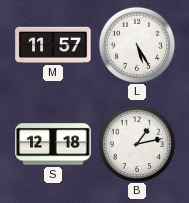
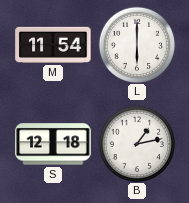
M: 11:57 -> 11:54
L: 5:25 -> 6:00
